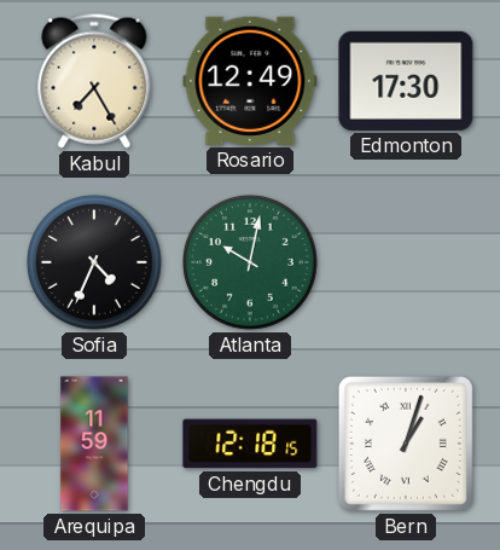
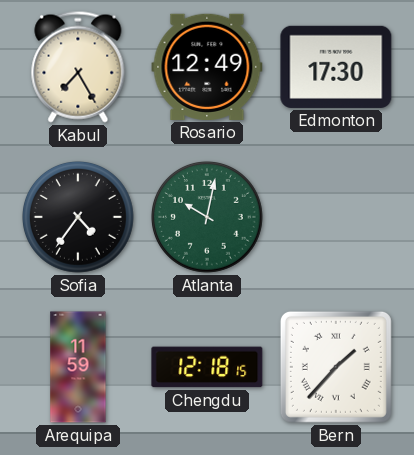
Sofia: 4:34 -> 4:36
Bern: 1:03 -> 1:37
